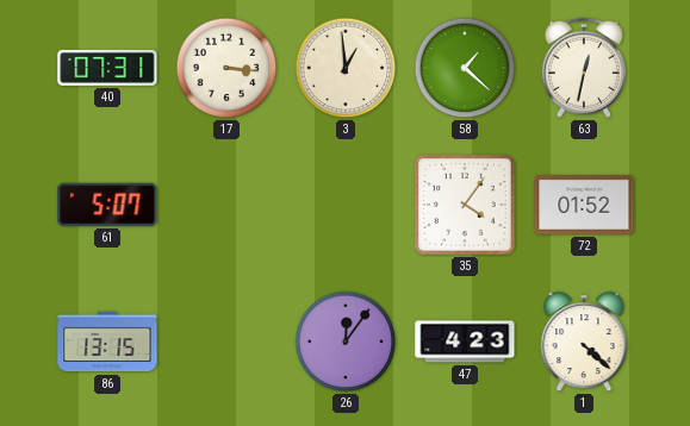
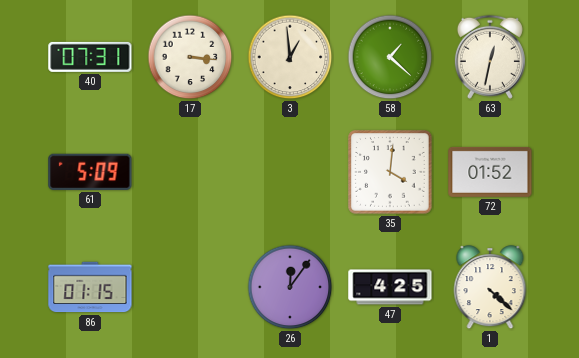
61: 5:07 -> 5:09
35: 4:06 -> 4:01
86: 13:15 -> 01:15
47: 4:23 -> 4:25
